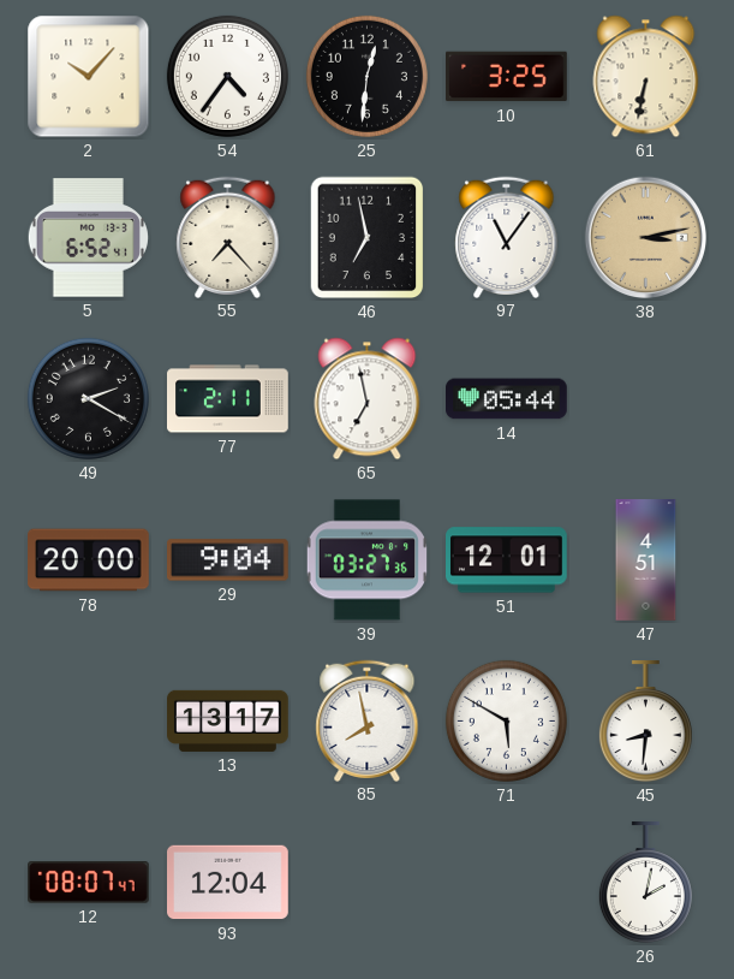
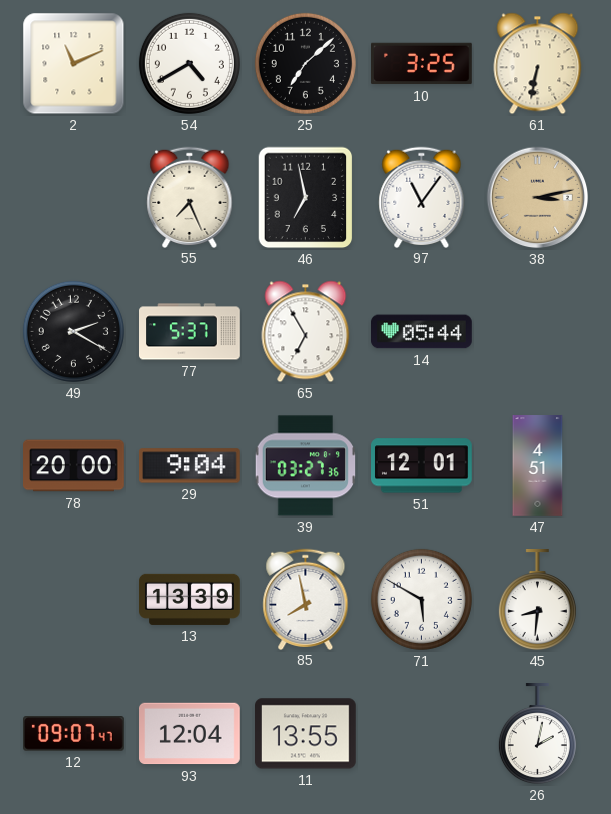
2: 10:07 -> 11:11
54: 4:36 -> 4:40
25: 12:31 -> 7:08
5: 6:52 -> none
55: 7:23 -> 7:26
77: 2:11 -> 5:37
65: 6:58 -> 6:55
13: 13:17 -> 13:39
12: 08:07 -> 09:07
11: none -> 13:55
